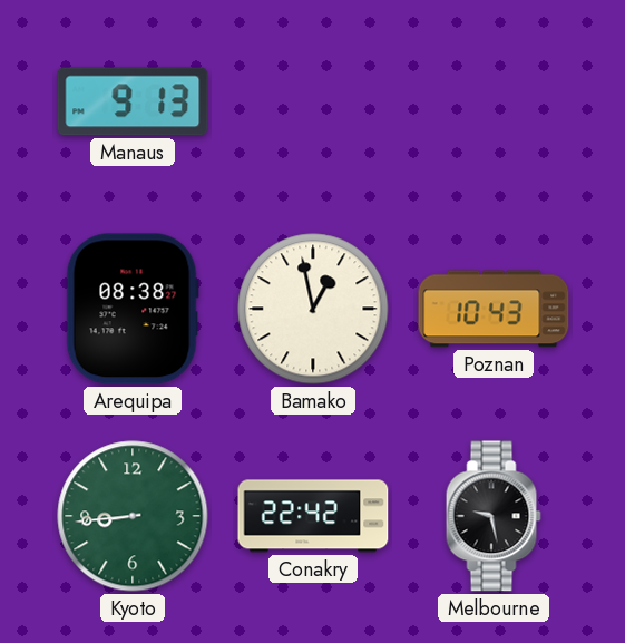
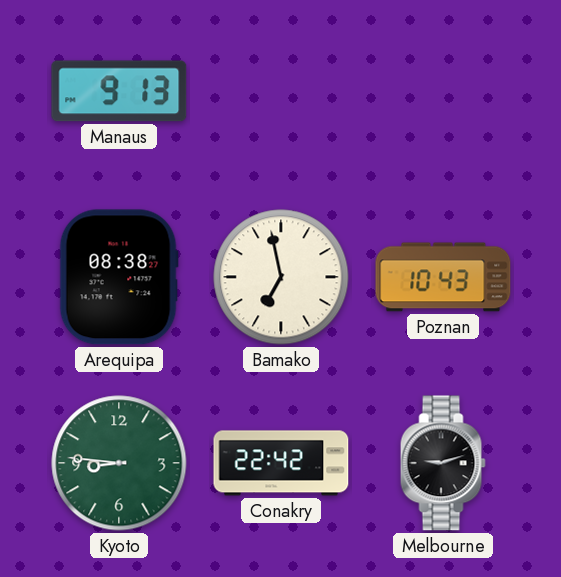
Bamako: 12:58 -> 6:58
Kyoto: 8:44 -> 8:46
Melbourne: 9:28 -> 9:12
